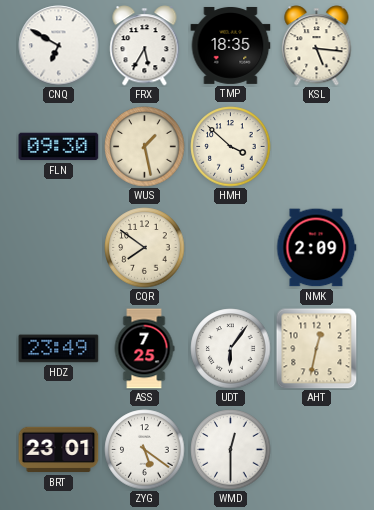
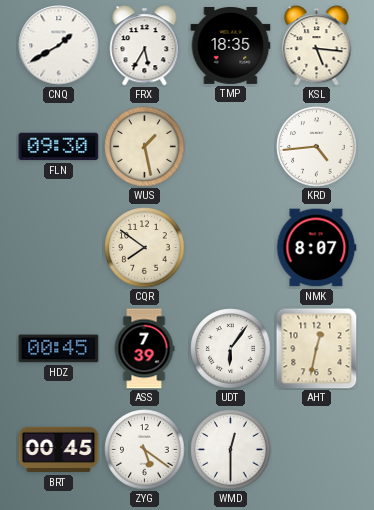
CNQ: 6:50 -> 1:40
HMH: 3:52 -> none
KRD: none -> 4:44
NMK: 2:09 -> 8:07
HDZ: 23:49 -> 00:45
ASS: 7:25 -> 7:39
BRT: 23:01 -> 00:45
